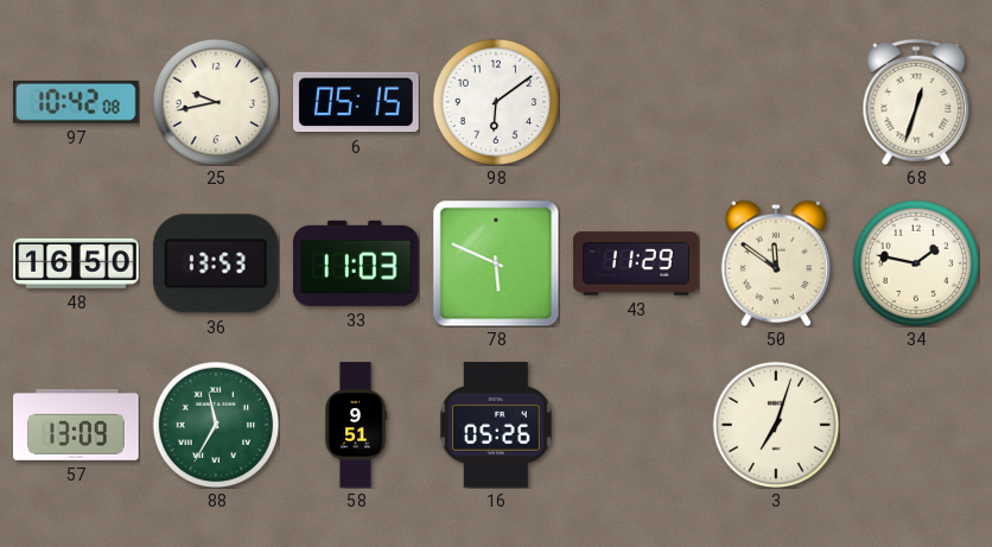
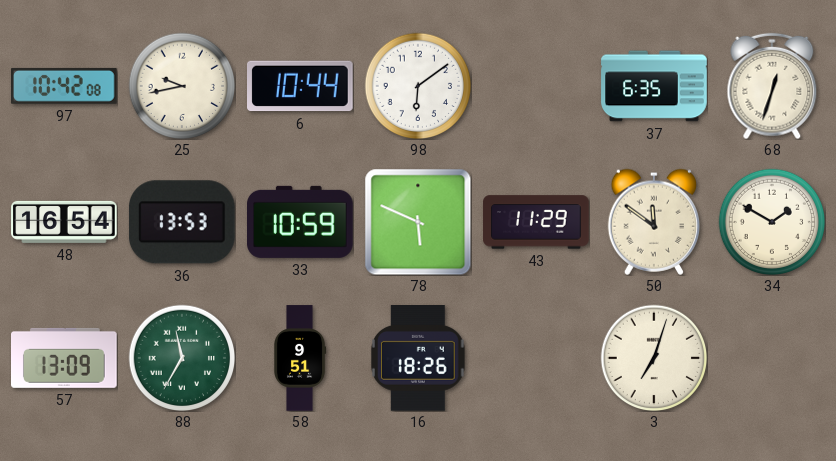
6: 05:15 -> 10:44
37: none -> 6:35
48: 16:50 -> 16:54
33: 11:03 -> 10:59
34: 1:47 -> 1:50
16: 05:26 -> 18:26
